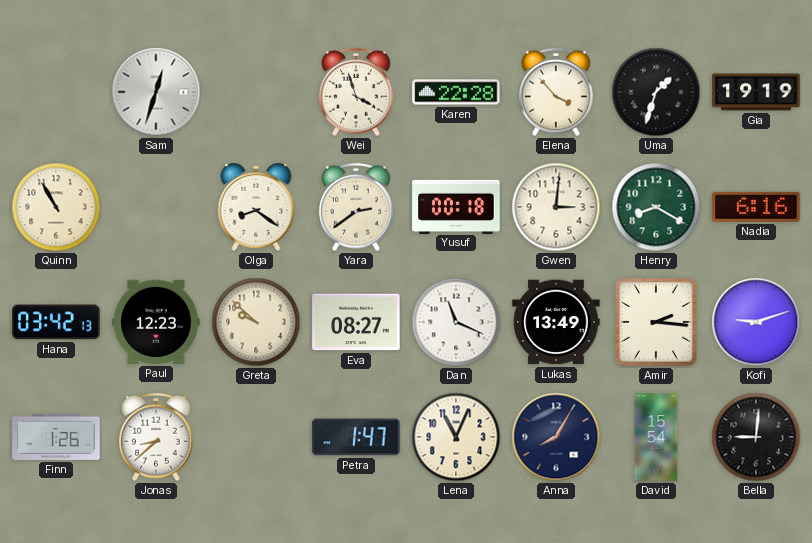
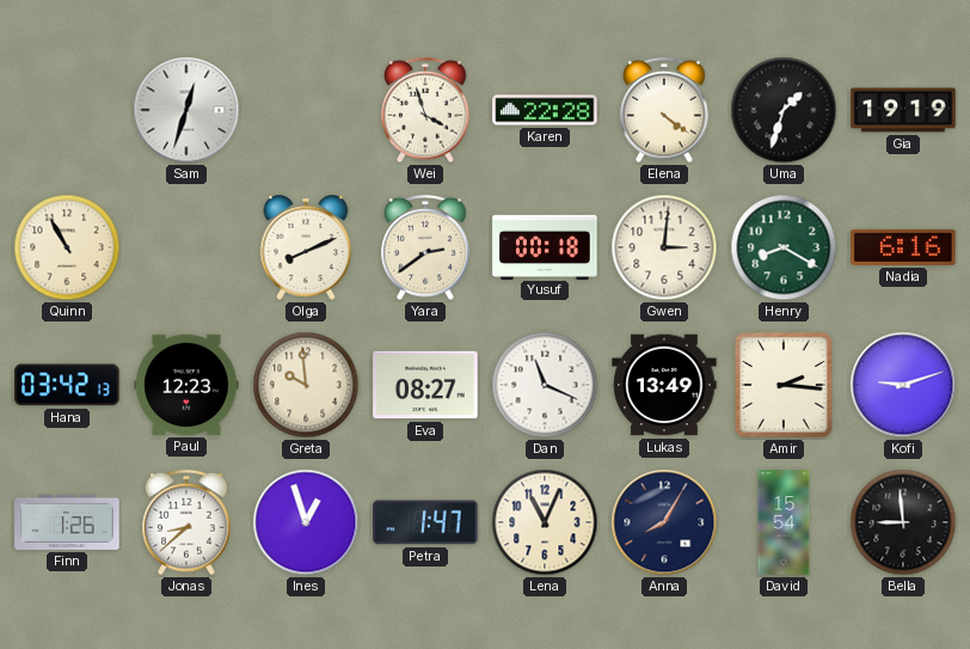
Elena: 3:53 -> 4:21
Olga: 8:21 -> 8:11
Greta: 9:52 -> 9:59
Ines: none -> 12:57
Bella: 9:01 -> 8:59
